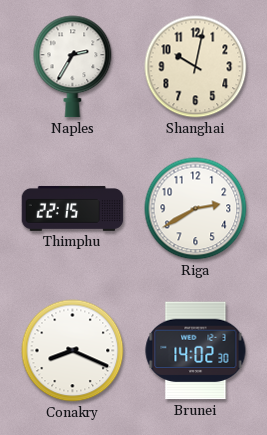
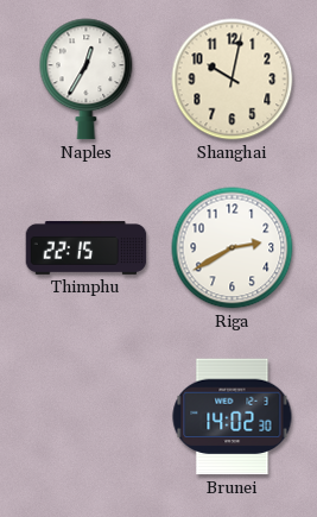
Naples: 2:35 -> 12:35
Conakry: 8:19 -> none
